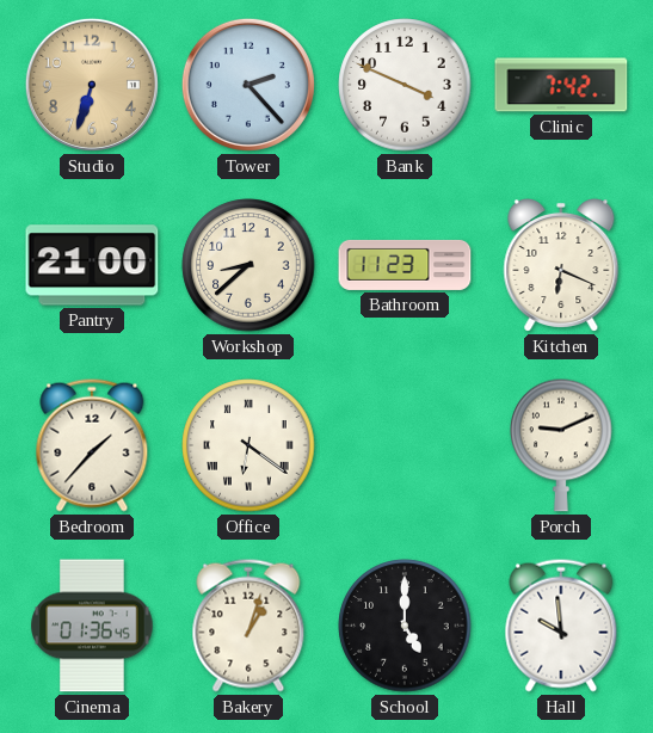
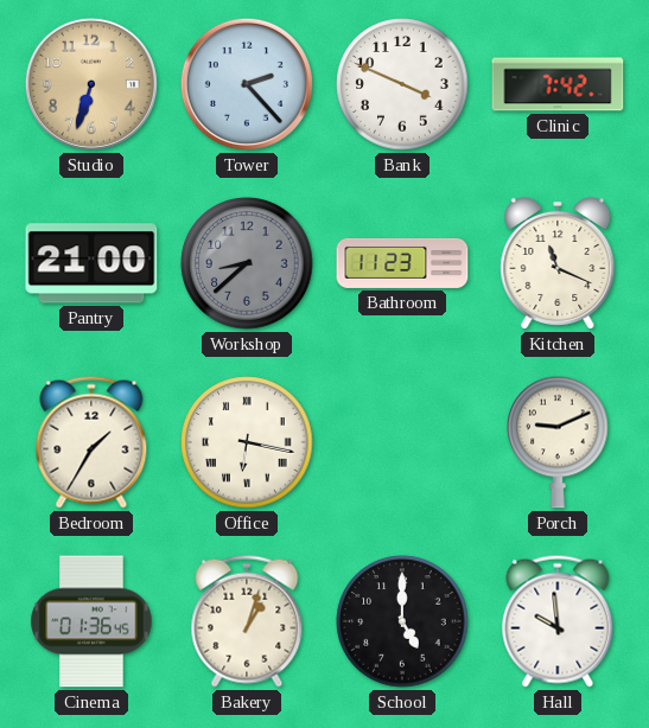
Workshop dial: cream -> grey
Kitchen: 6:19 -> 11:19
Bedroom: 1:37 -> 1:35
Office: 6:21 -> 6:17
